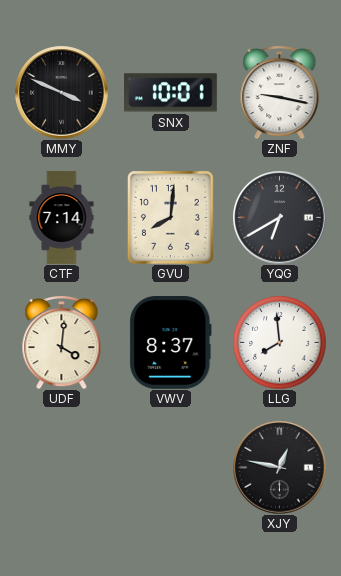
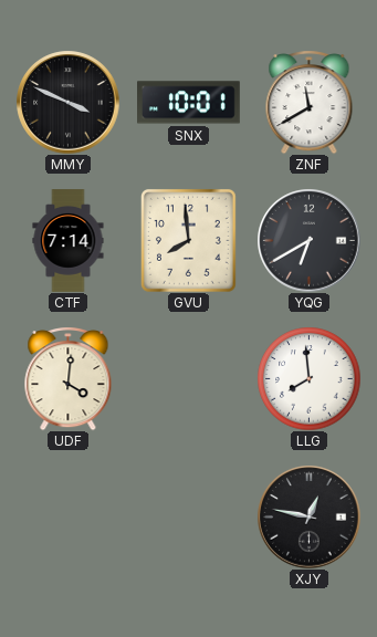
ZNF: 9:17 -> 11:40
GVU: 8:01 -> 7:59
VWV: 8:37 -> none
